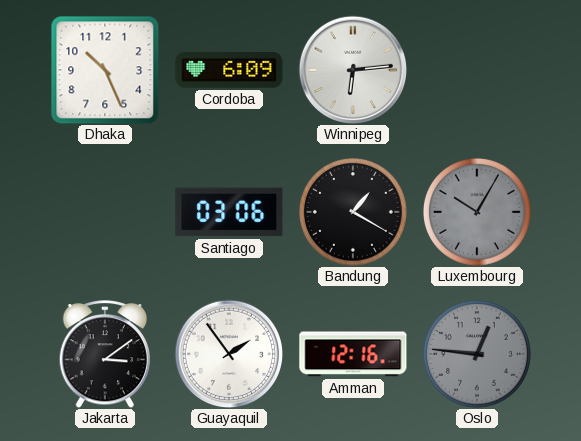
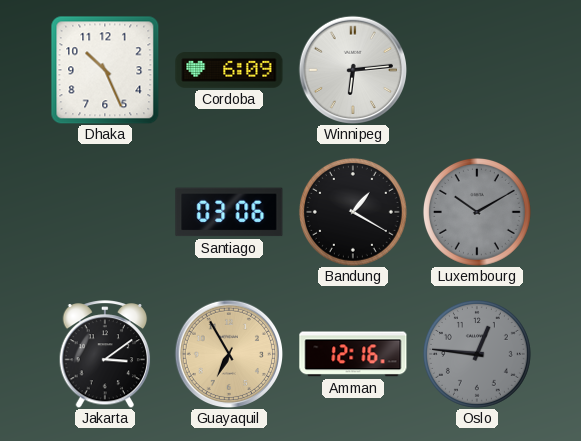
Luxembourg: 10:05 -> 10:10
Guayaquil: 1:54 -> 6:55
Guayaquil dial: white -> champagne
